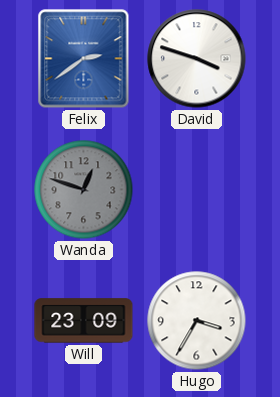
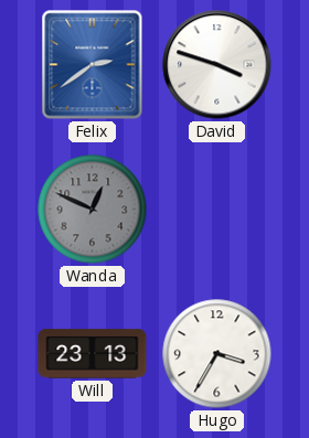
Wanda: 12:48 -> 12:49
Will: 23:09 -> 23:13
